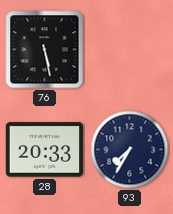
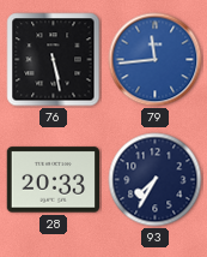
79: none -> 11:44
